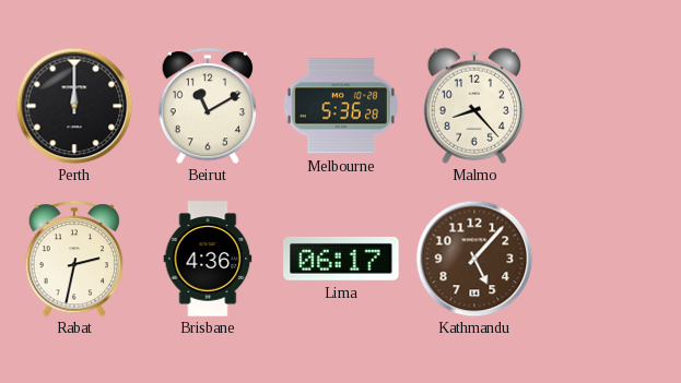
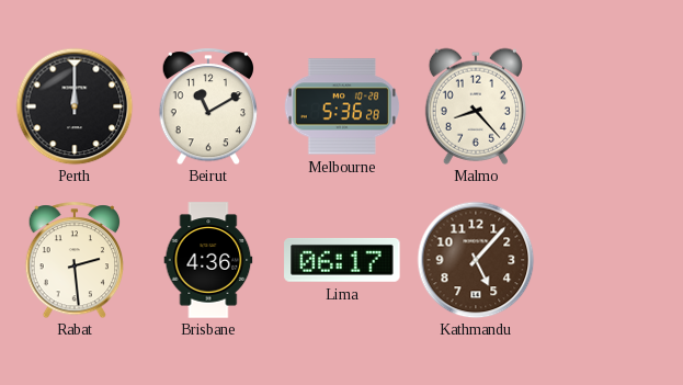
Rabat: 2:32 -> 2:29
